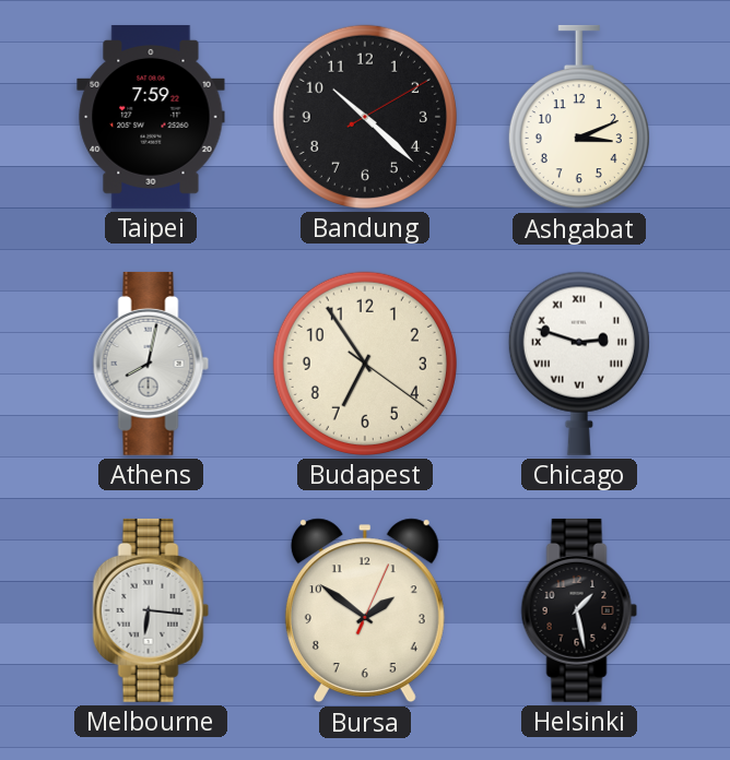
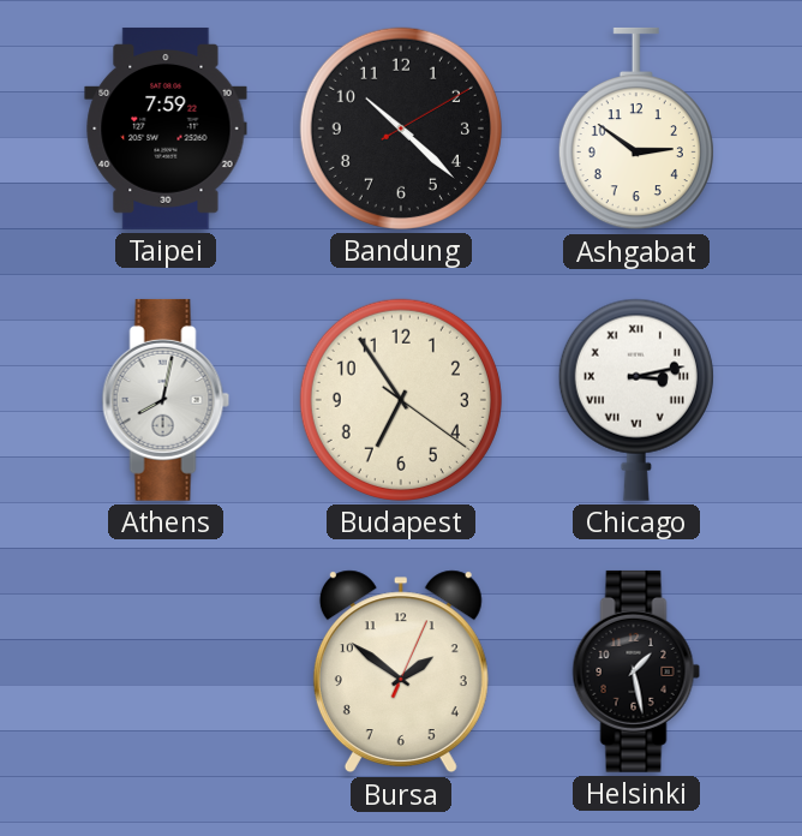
Ashgabat: 3:11 -> 2:51
Chicago: 2:48 -> 3:13
Melbourne: 6:16 -> none
